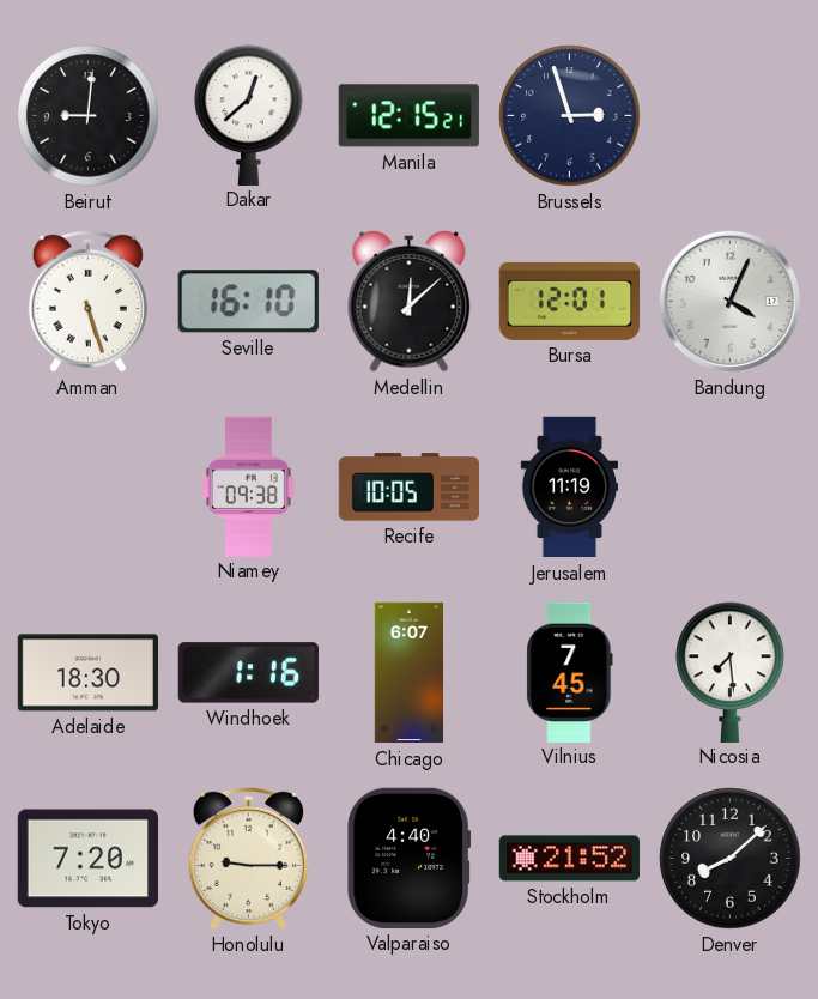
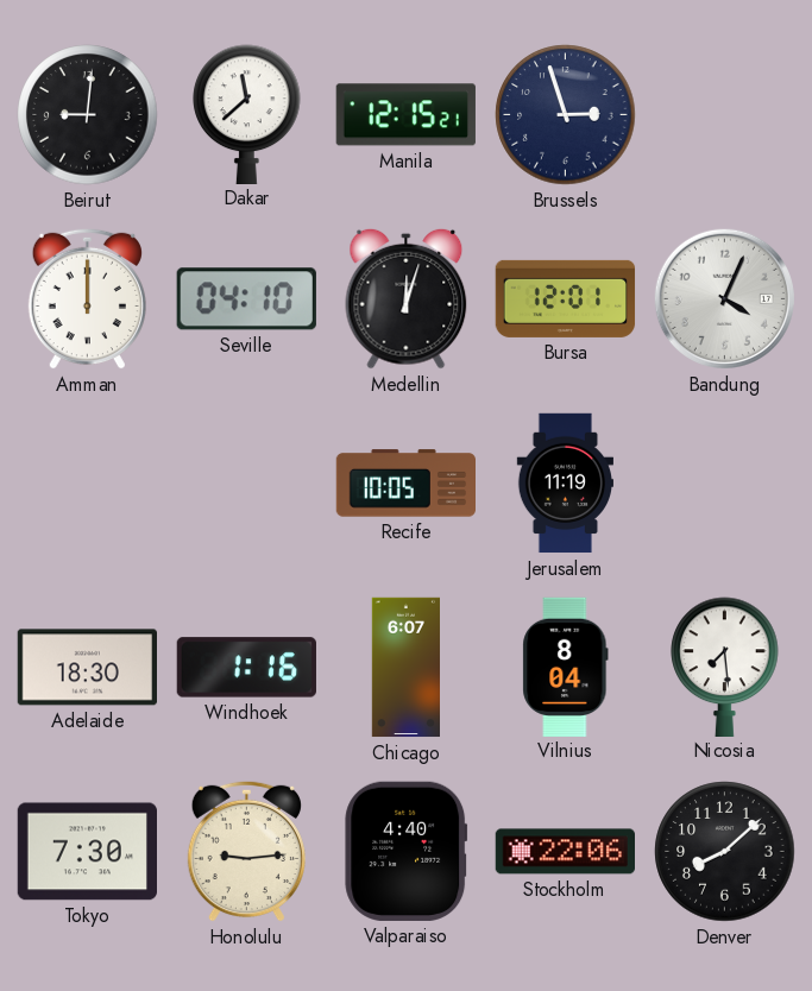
Dakar: 12:38 -> 11:38
Amman: 5:27 -> 12:00
Seville: 16:10 -> 04:10
Medellin: 12:08 -> 12:03
Niamey: 09:38 -> none
Vilnius: 7:45 -> 8:04
Tokyo: 7:20 -> 7:30
Honolulu: 9:15 -> 9:14
Stockholm: 21:52 -> 22:06
